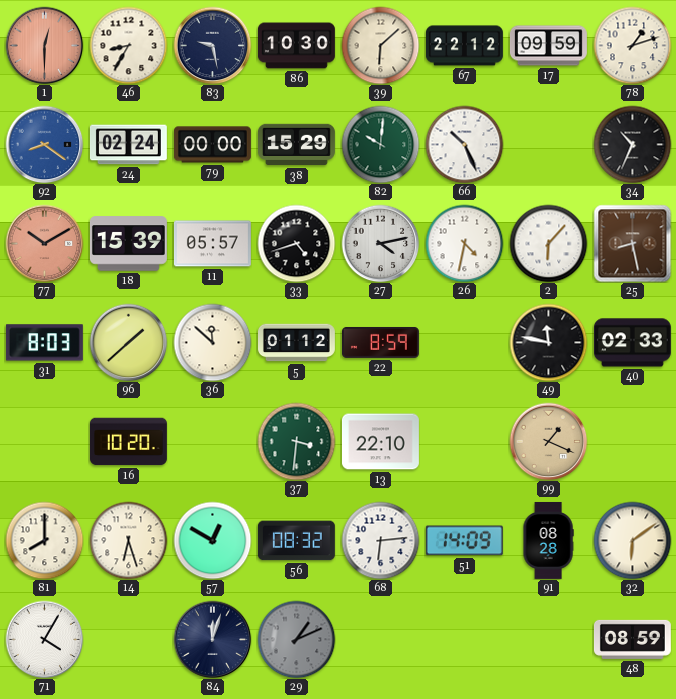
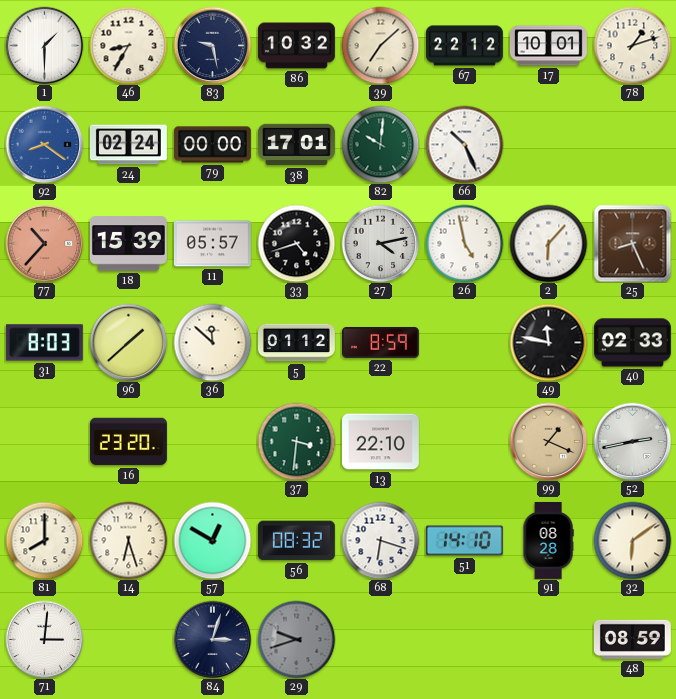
1: 12:30 -> 1:30
1 dial: salmon -> white
86: 10:30 -> 10:32
39: 6:08 -> 7:08
17: 09:59 -> 10:01
38: 15:29 -> 17:01
34: 10:34 -> none
77: 10:10 -> 10:37
26: 4:32 -> 4:58
25: 8:28 -> 8:26
16: 10:20 -> 23:20
52: none -> 2:43
68: 6:14 -> 6:18
51: 14:09 -> 14:10
71: 4:05 -> 3:01
84: 12:03 -> 3:03
29: 1:11 -> 9:42
